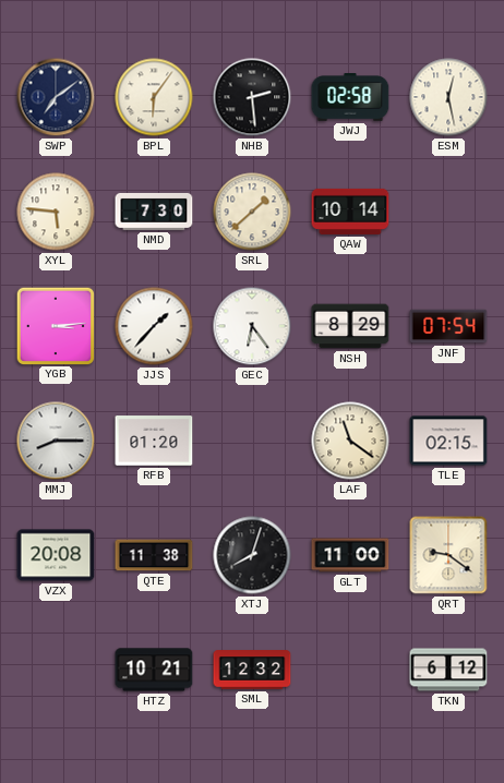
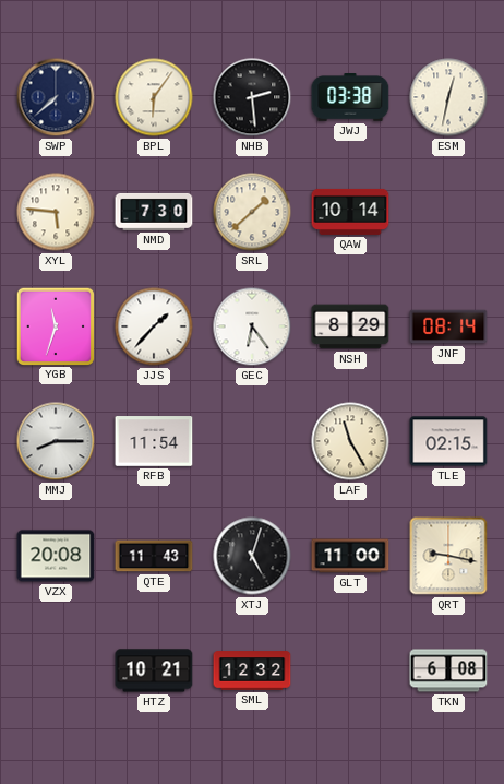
SWP: 7:09 -> 7:38
JWJ: 02:58 -> 03:38
ESM: 12:28 -> 12:32
YGB: 3:14 -> 11:33
JNF: 07:54 -> 08:14
RFB: 01:20 -> 11:54
LAF: 11:21 -> 11:25
QTE: 11:38 -> 11:43
XTJ: 8:03 -> 5:03
QRT: 9:21 -> 9:17
TKN: 6:12 -> 6:08
